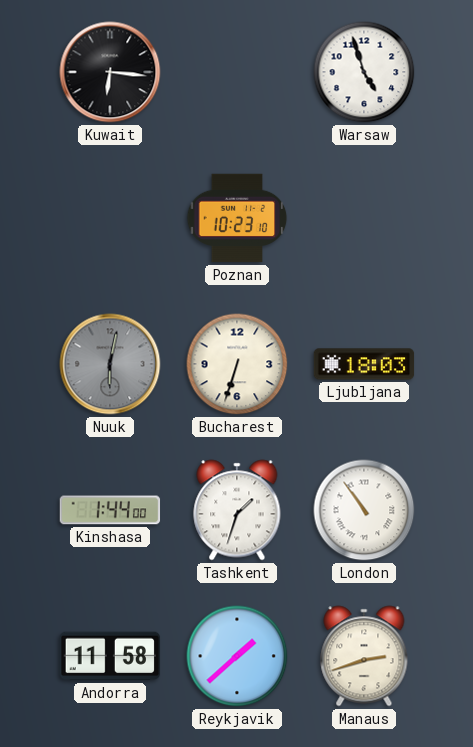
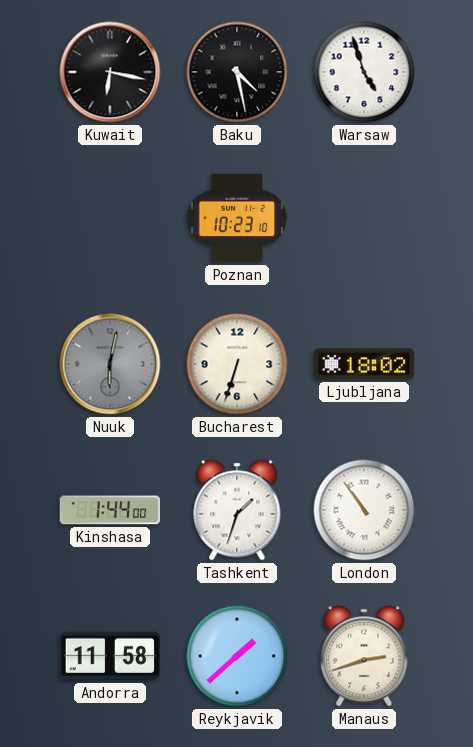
Kuwait: 6:16 -> 6:17
Baku: none -> 4:28
Ljubljana: 18:03 -> 18:02
